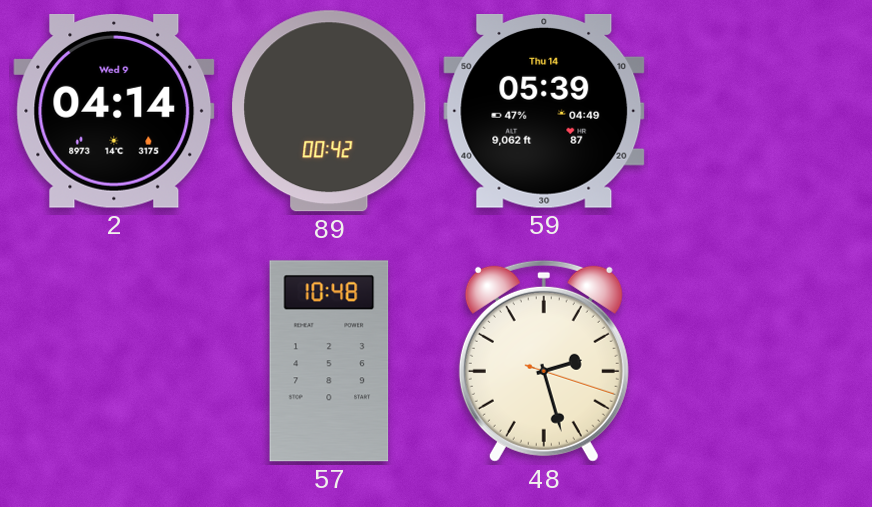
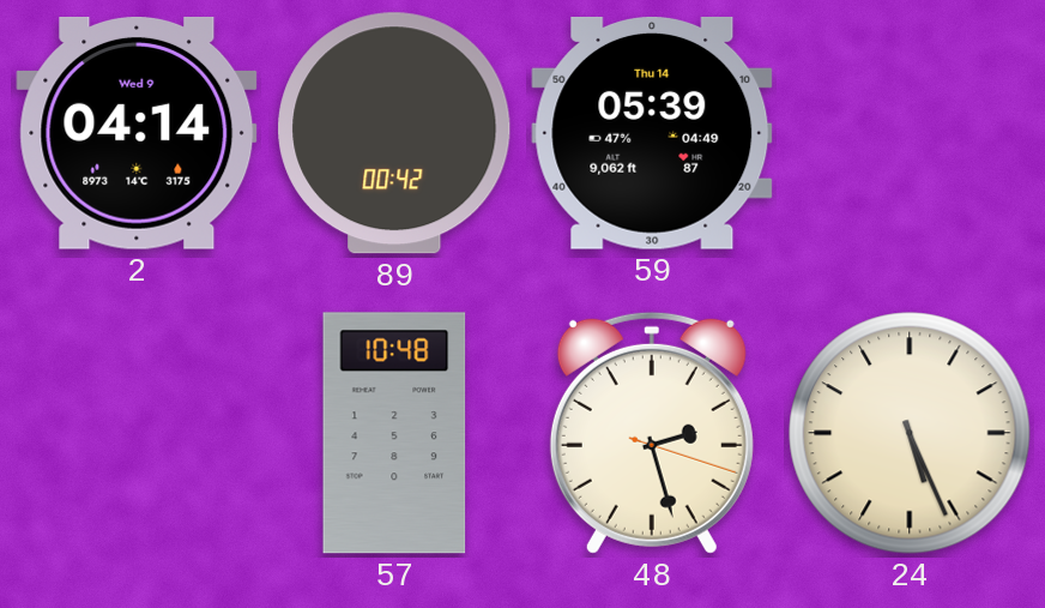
24: none -> 5:26
